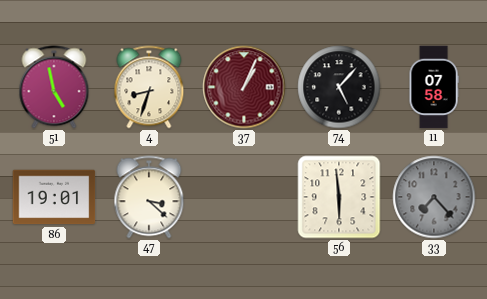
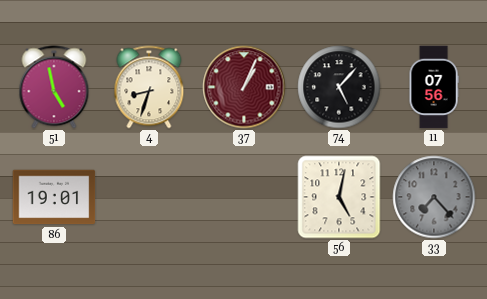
11: 07:58 -> 07:56
47: 3:22 -> none
56: 5:59 -> 5:02
